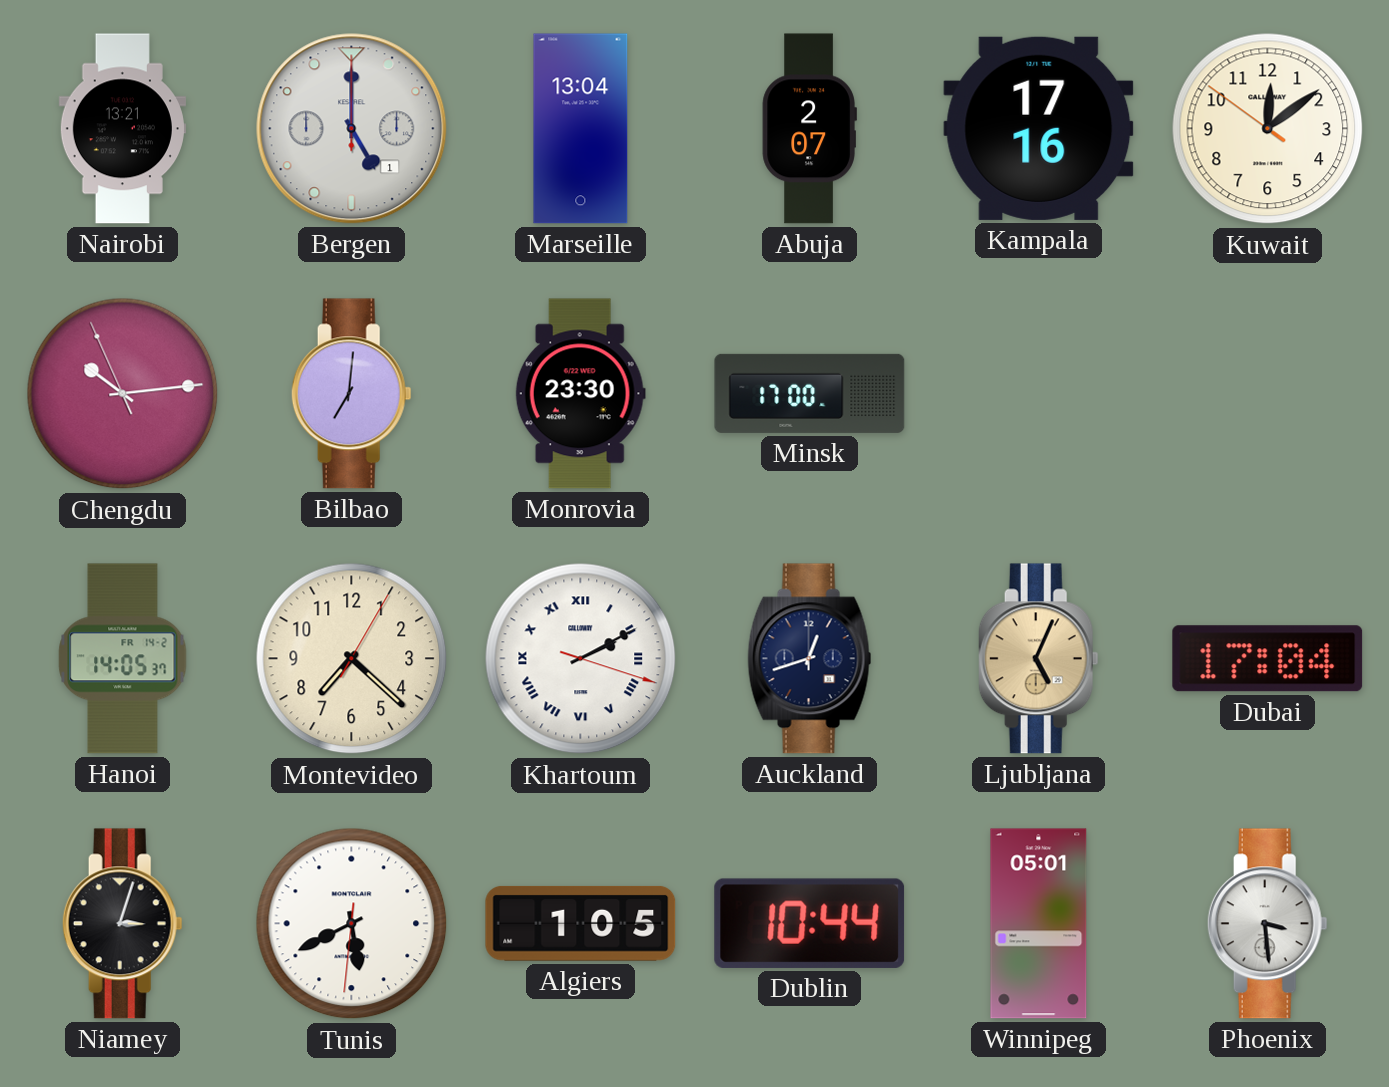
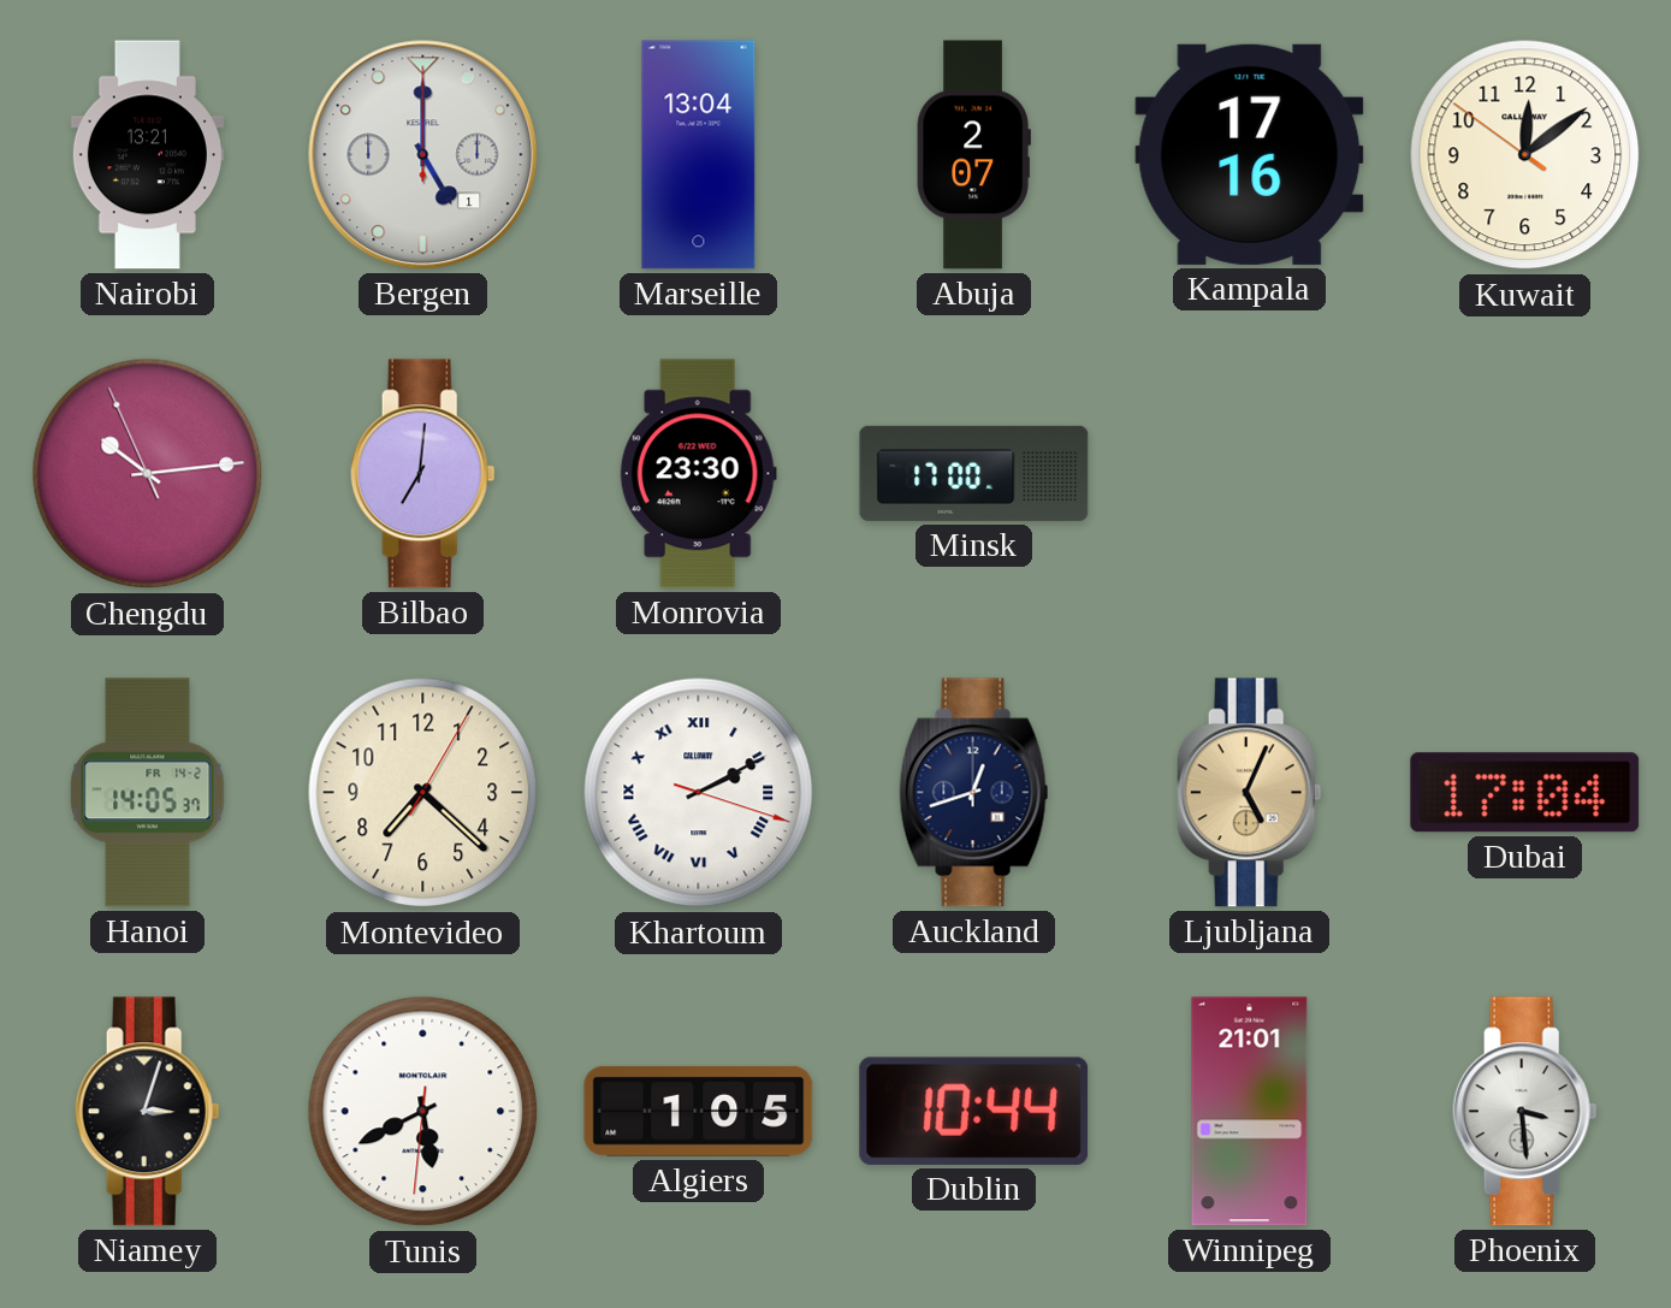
Winnipeg: 05:01 -> 21:01
